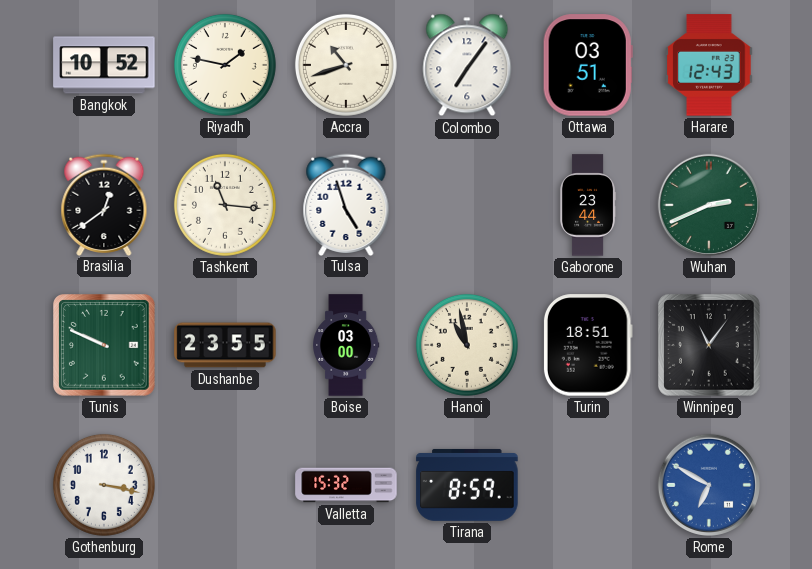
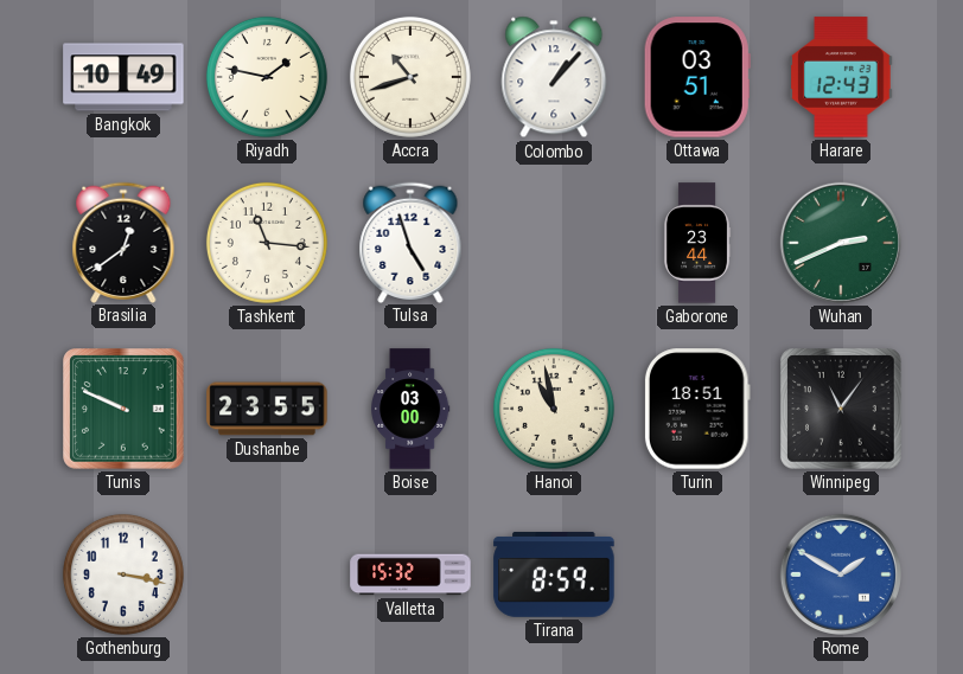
Bangkok: 10:52 -> 10:49
Colombo: 7:06 -> 1:07
Rome: 6:50 -> 1:50
